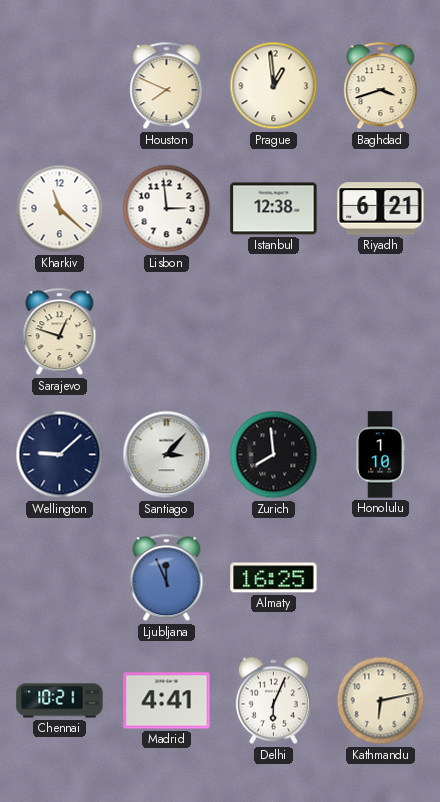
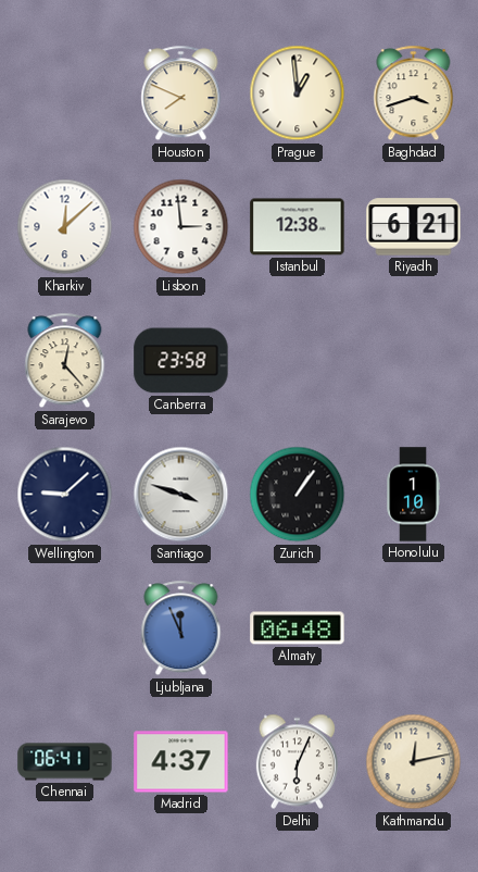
Kharkiv: 11:22 -> 12:08
Sarajevo: 12:48 -> 12:23
Canberra: none -> 23:58
Santiago: 3:07 -> 3:48
Zurich: 7:59 -> 1:06
Almaty: 16:25 -> 06:48
Chennai: 10:21 -> 06:41
Madrid: 4:41 -> 4:37
Kathmandu: 6:13 -> 12:13
